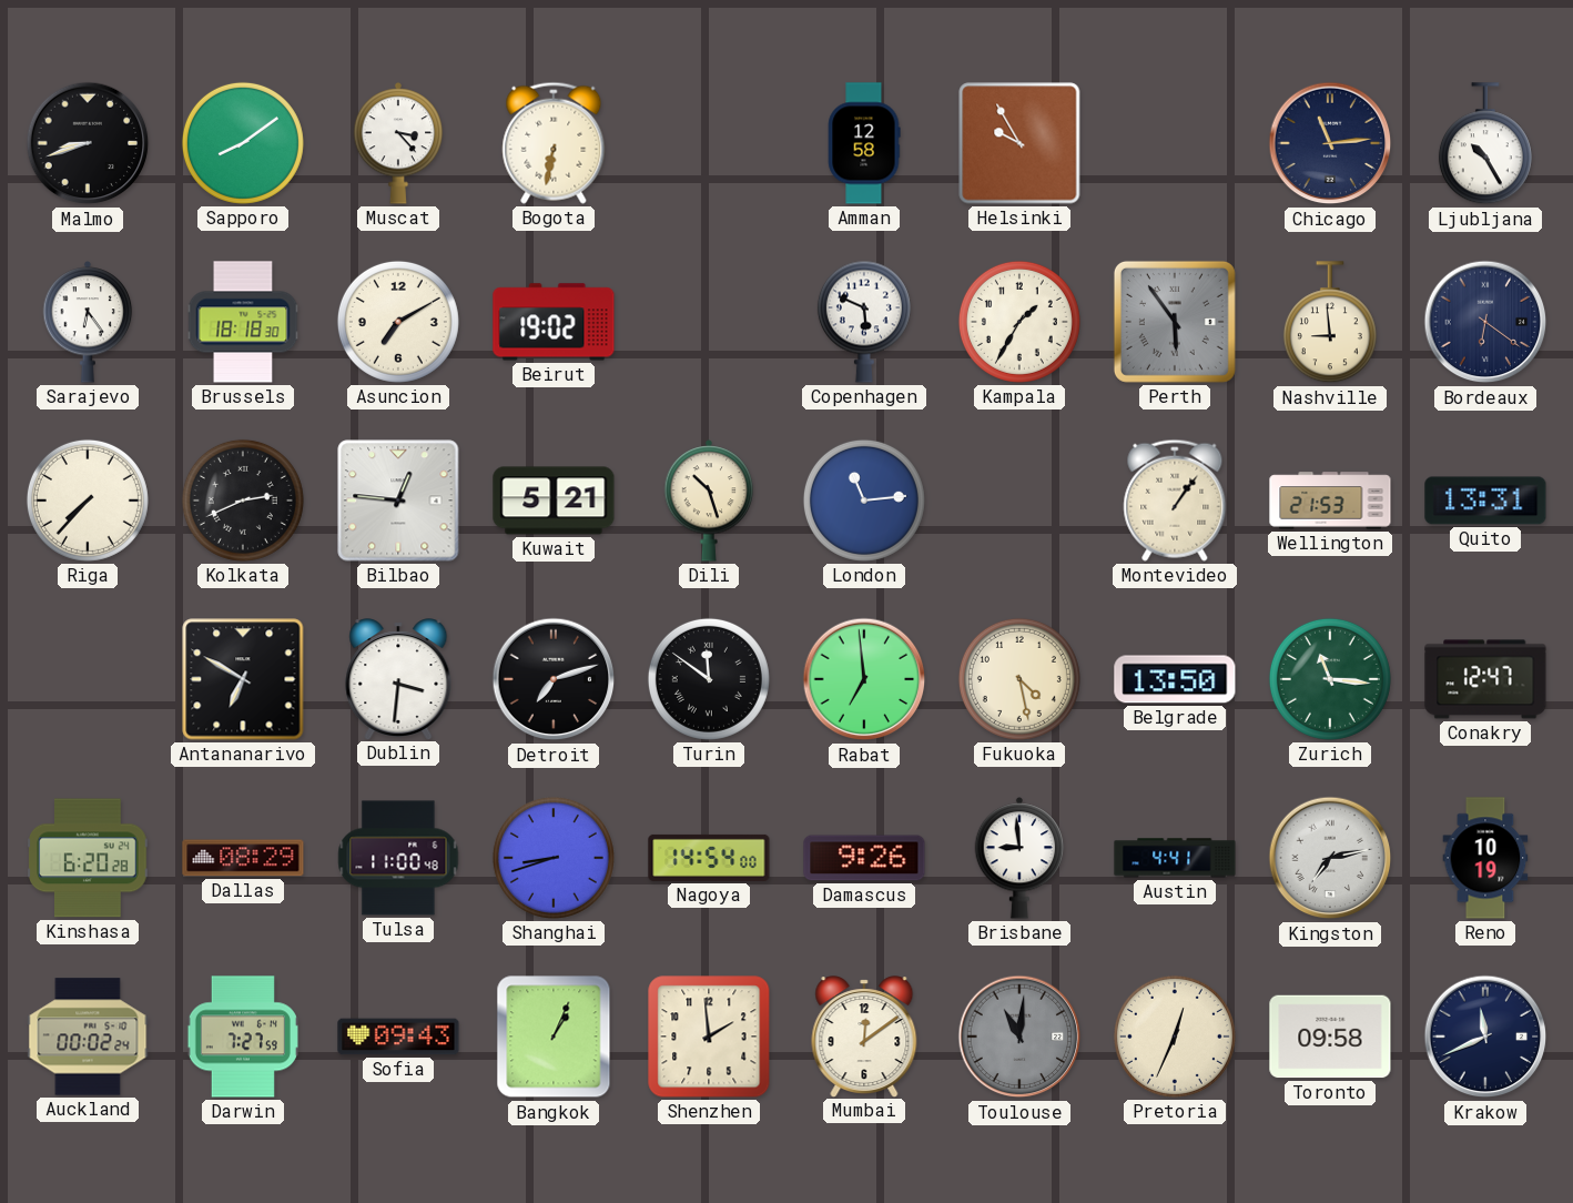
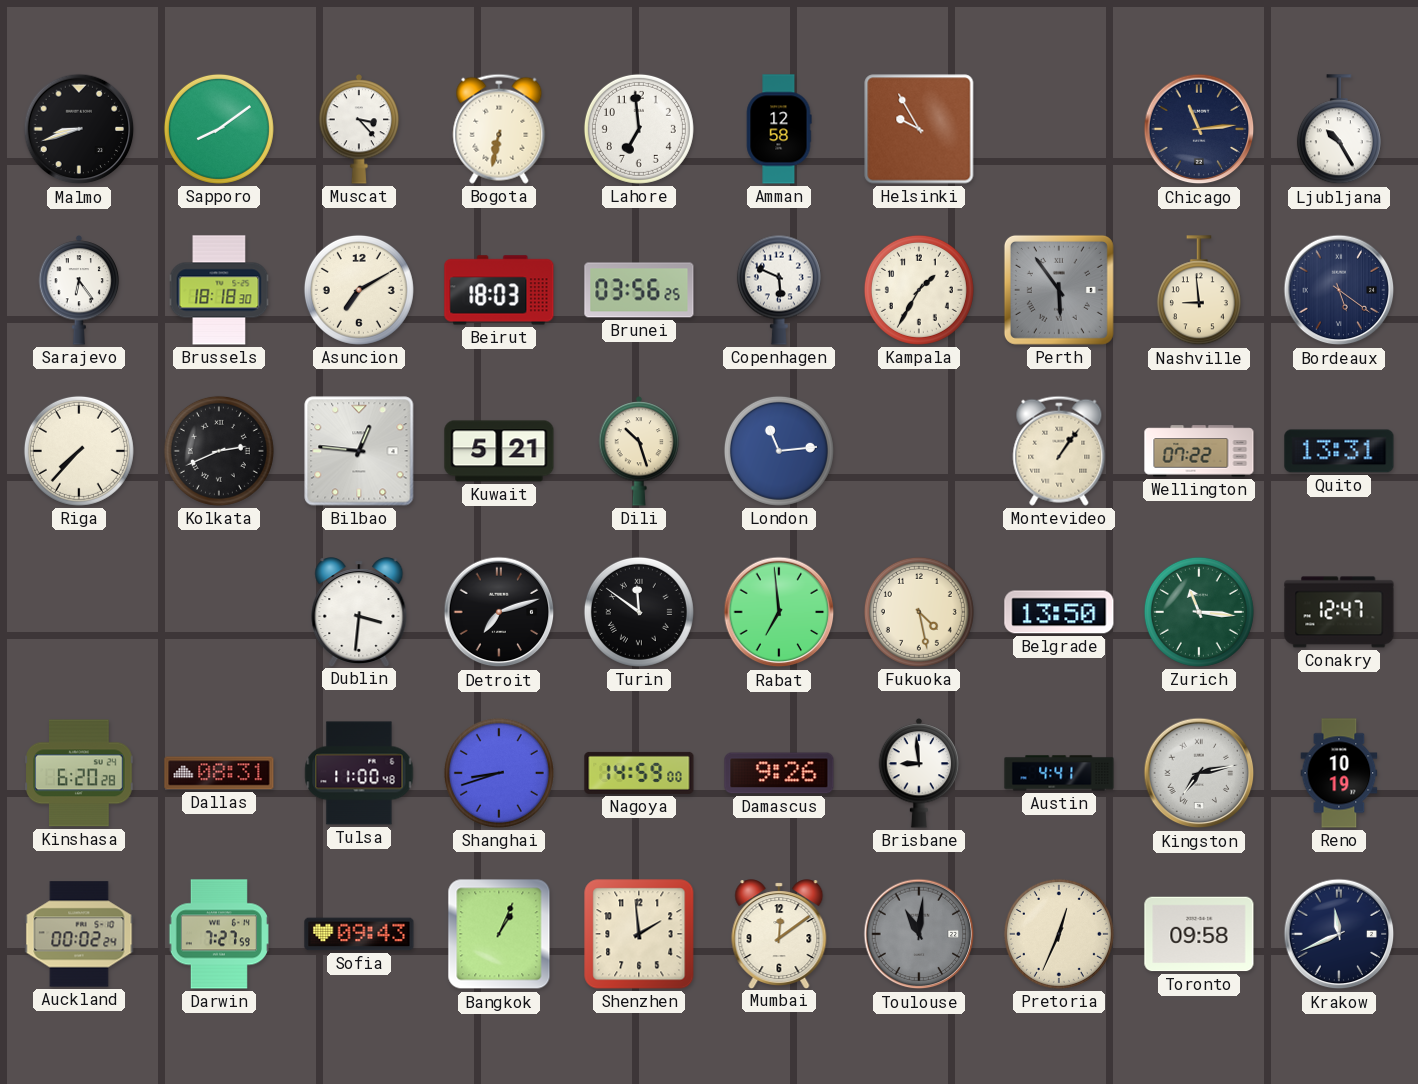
Lahore: none -> 6:59
Beirut: 19:02 -> 18:03
Brunei: none -> 03:56
Bordeaux: 6:21 -> 5:21
Wellington: 21:53 -> 07:22
Antananarivo: 6:50 -> none
Dallas: 08:29 -> 08:31
Nagoya: 14:54 -> 14:59
